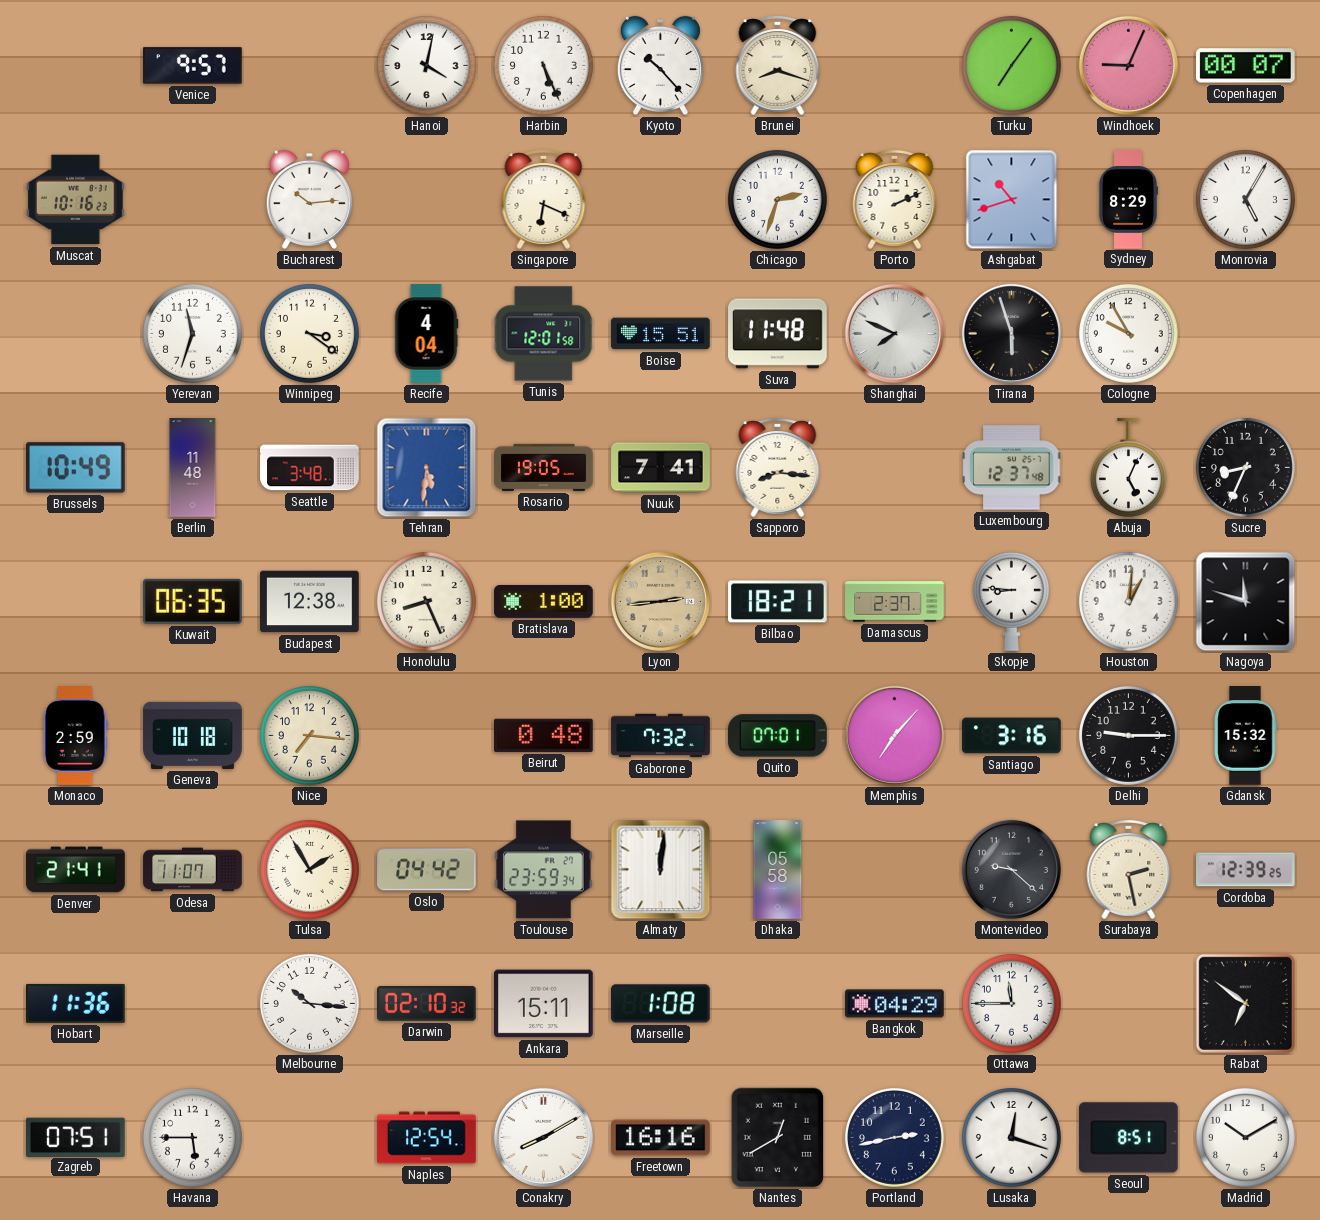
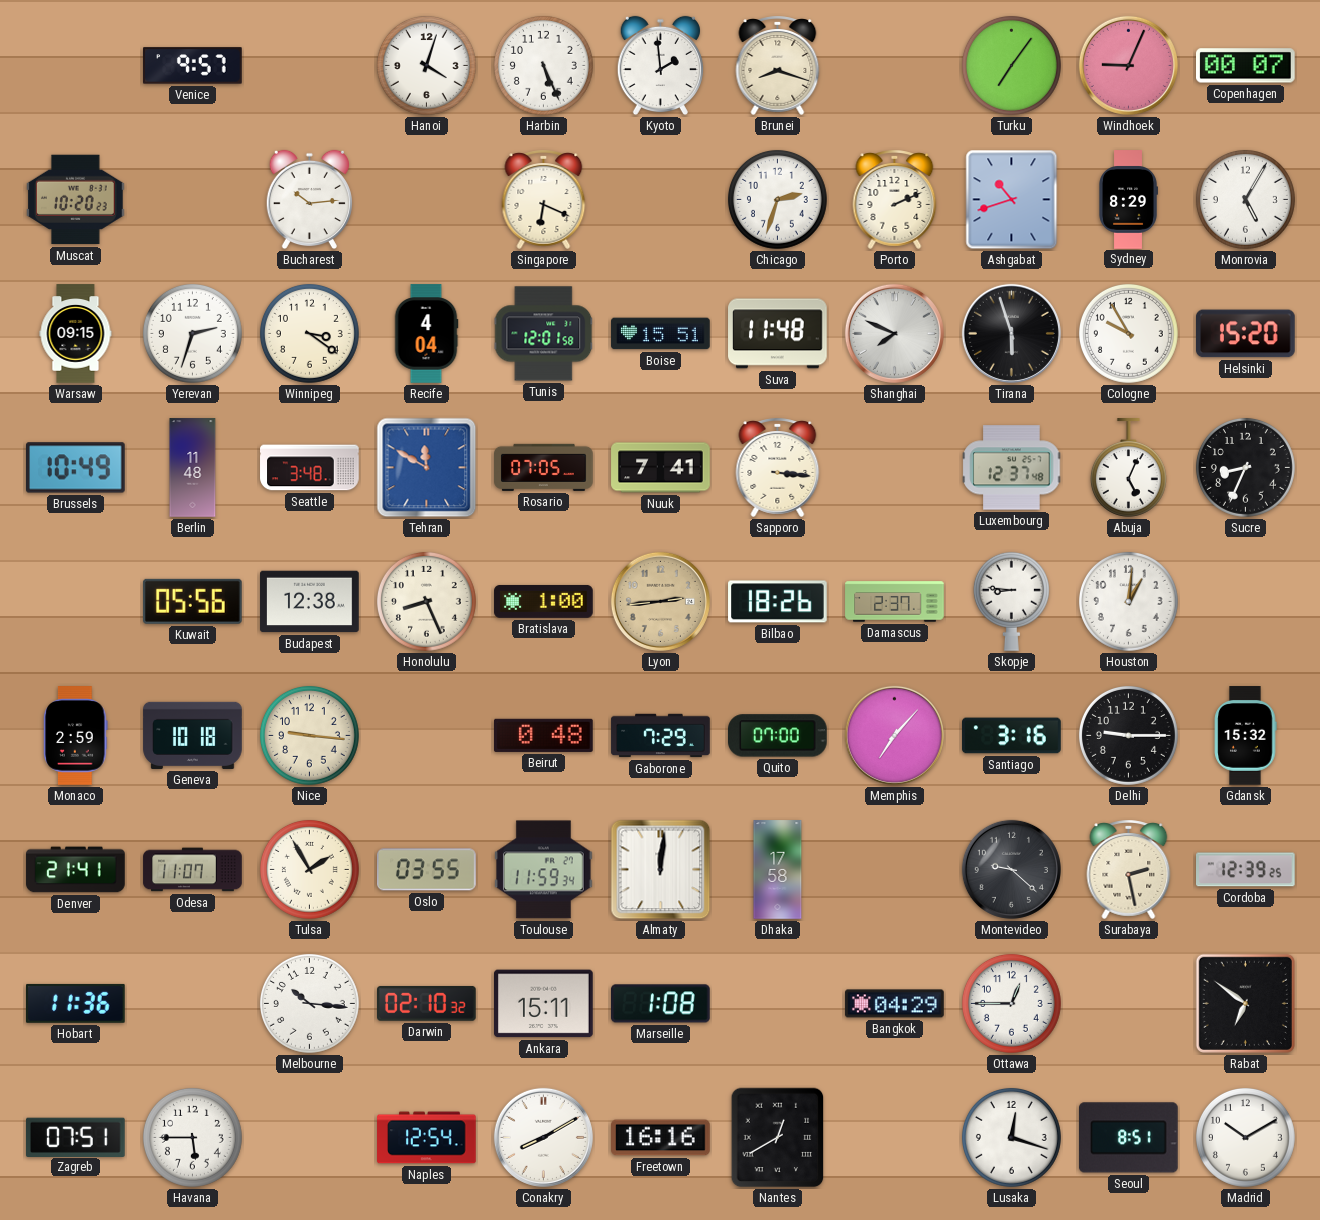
Hanoi: 4:02 -> 4:03
Kyoto: 10:23 -> 1:59
Muscat: 10:16 -> 10:20
Warsaw: none -> 09:15
Yerevan: 11:33 -> 2:33
Helsinki: none -> 15:20
Tehran: 5:31 -> 11:50
Rosario: 19:05 -> 07:05
Sapporo: 8:16 -> 3:16
Kuwait: 06:35 -> 05:56
Bilbao: 18:21 -> 18:26
Nagoya: 11:48 -> none
Nice: 7:16 -> 9:16
Gaborone: 7:32 -> 7:29
Quito: 07:01 -> 07:00
Oslo: 04:42 -> 03:55
Toulouse: 23:59 -> 11:59
Dhaka: 05:58 -> 17:58
Ottawa: 11:45 -> 12:45
Portland: 2:43 -> none
